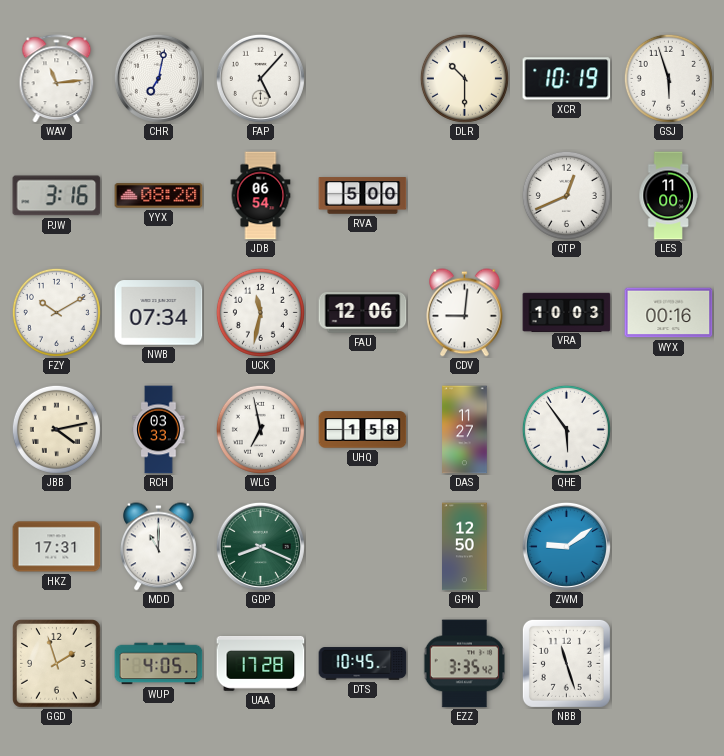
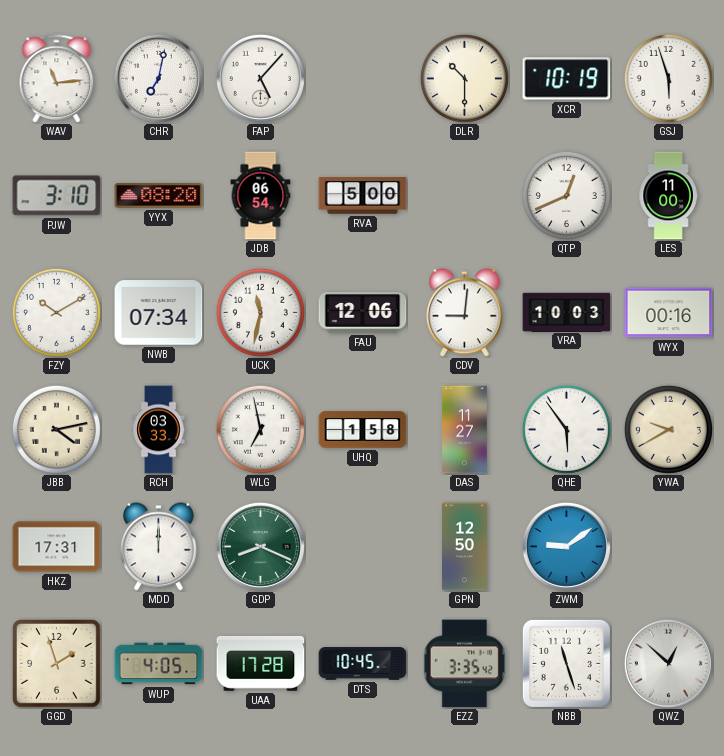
PJW: 3:16 -> 3:10
YWA: none -> 9:40
MDD: 11:00 -> 12:00
QWZ: none -> 12:52
